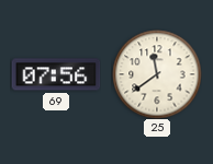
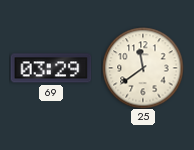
69: 07:56 -> 03:29
